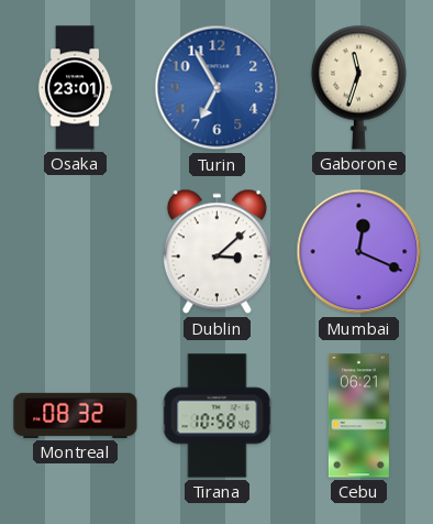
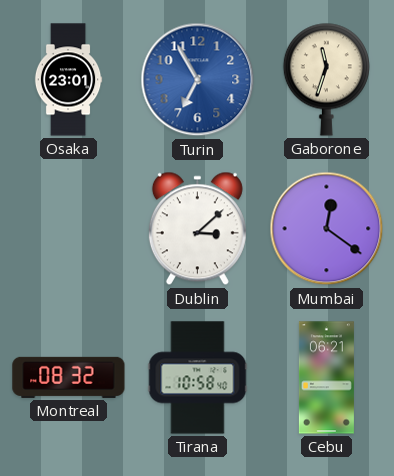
Mumbai: 12:19 -> 12:21
